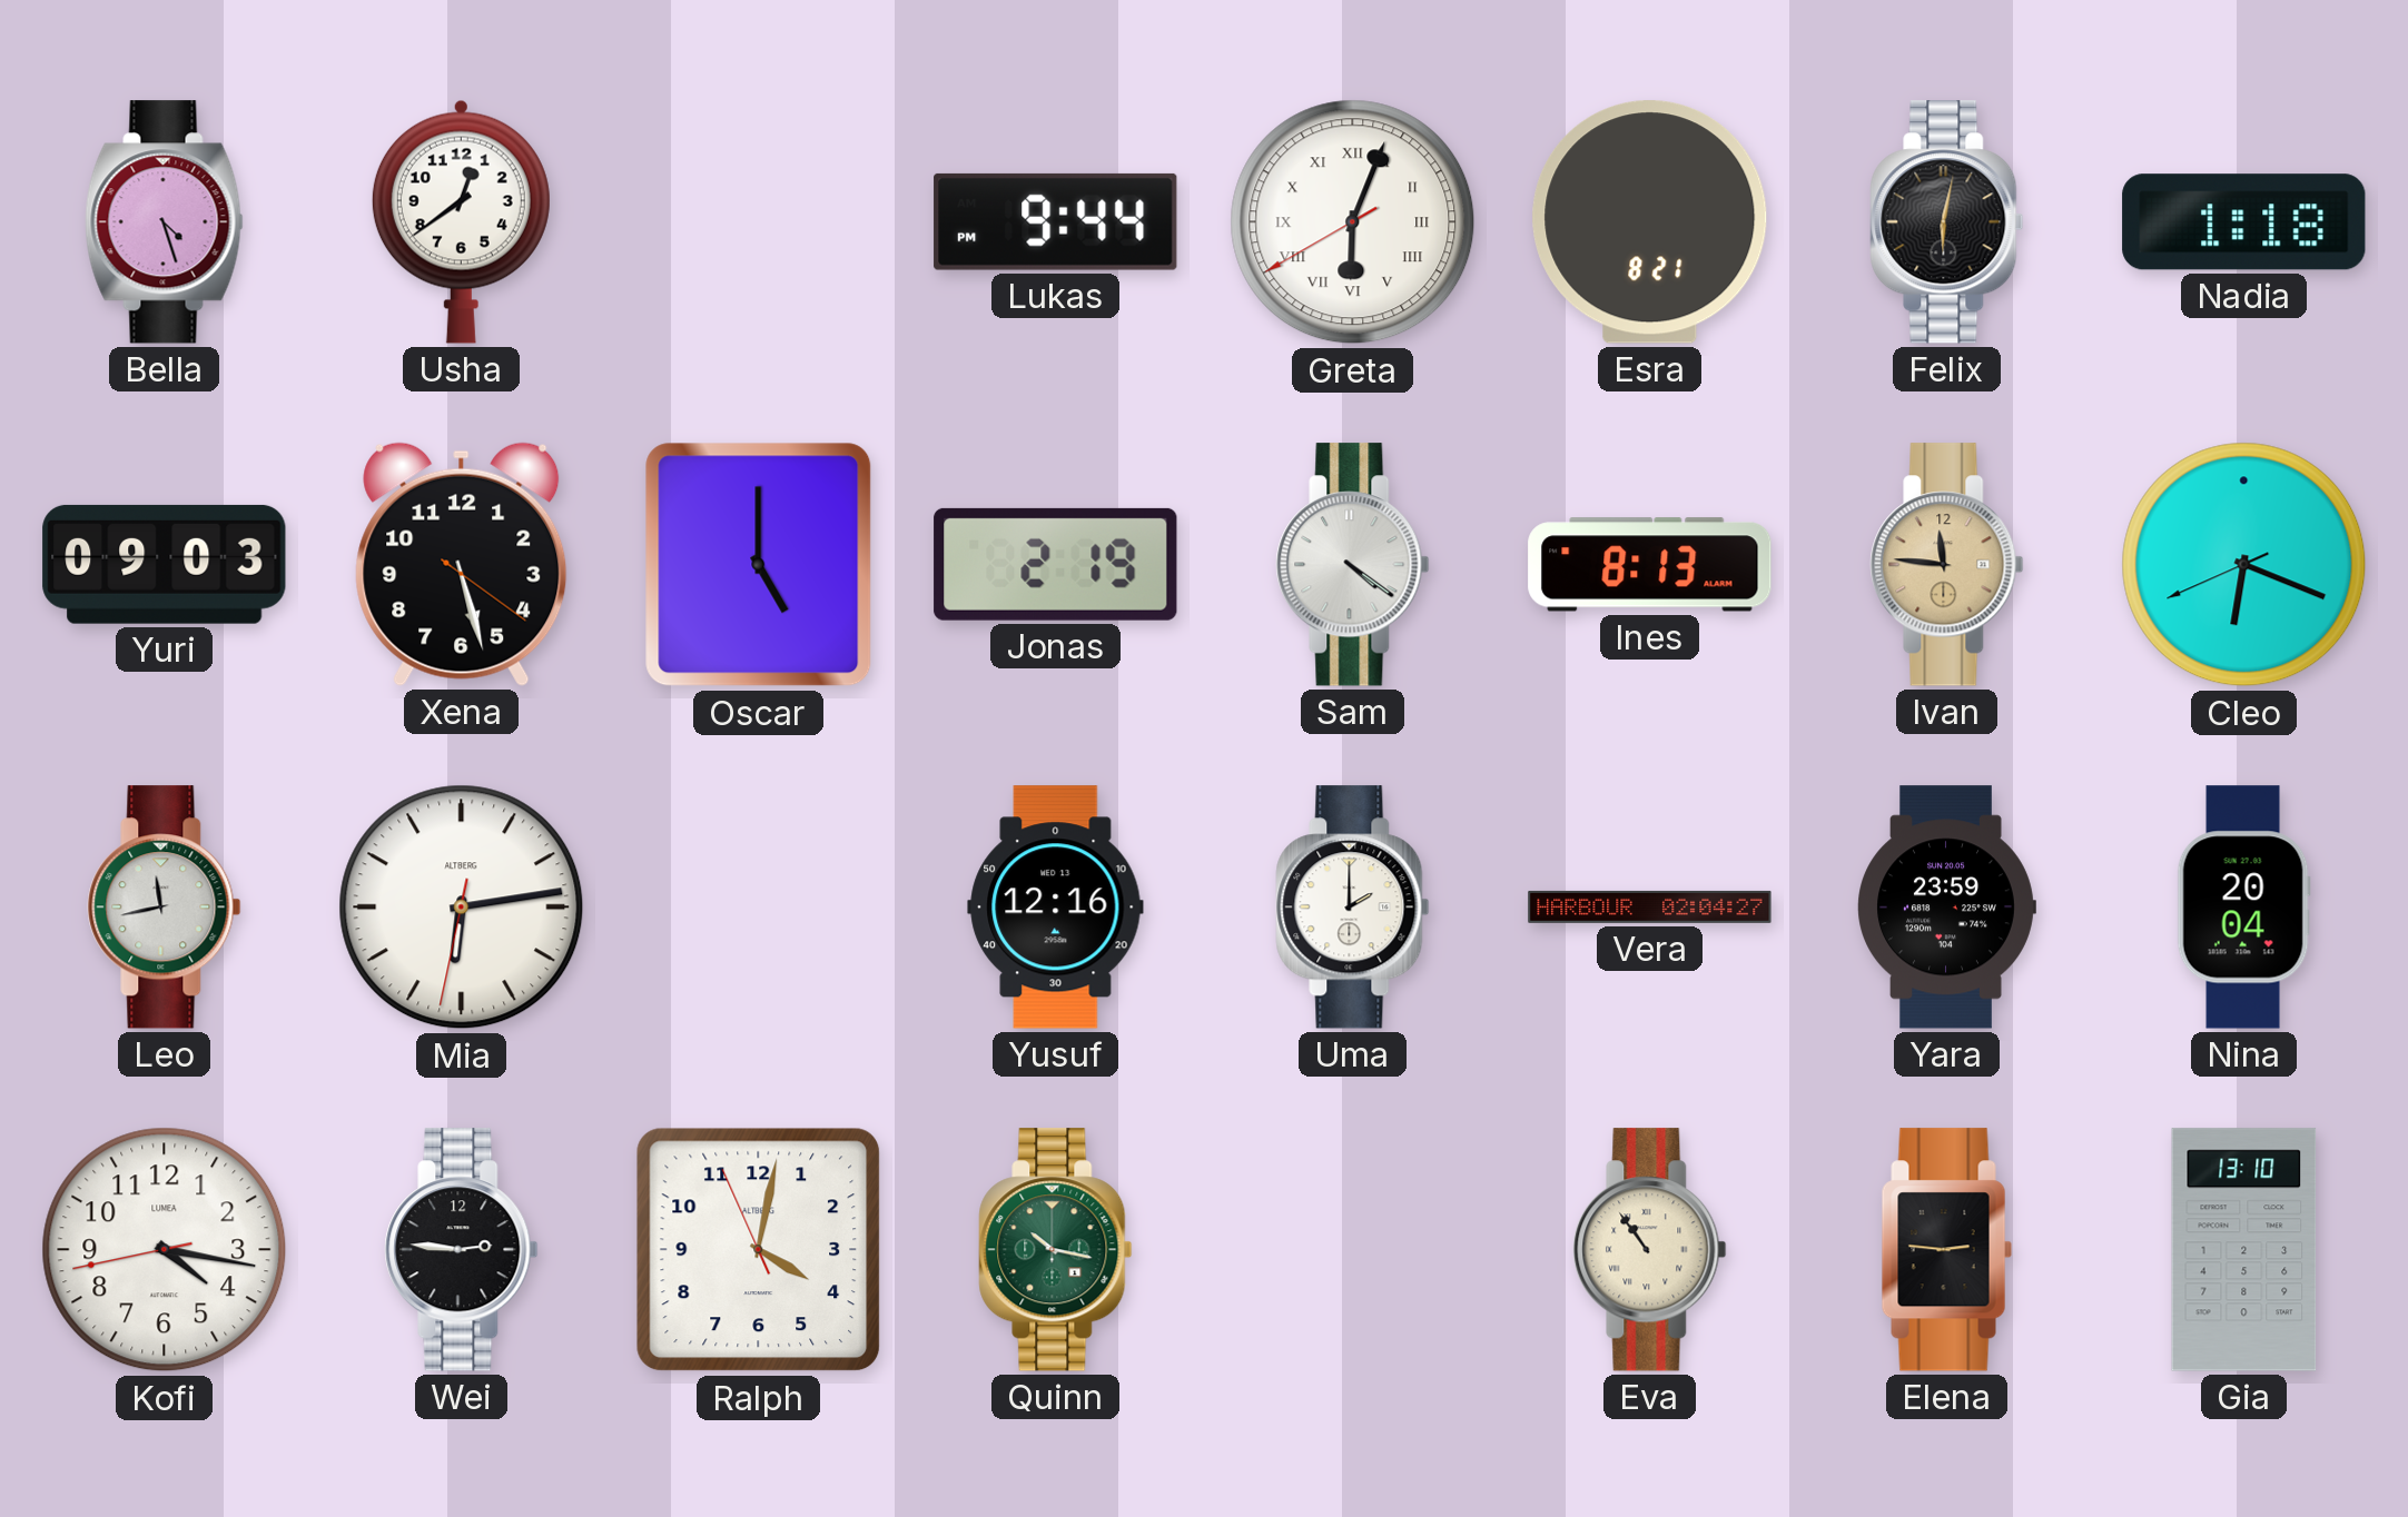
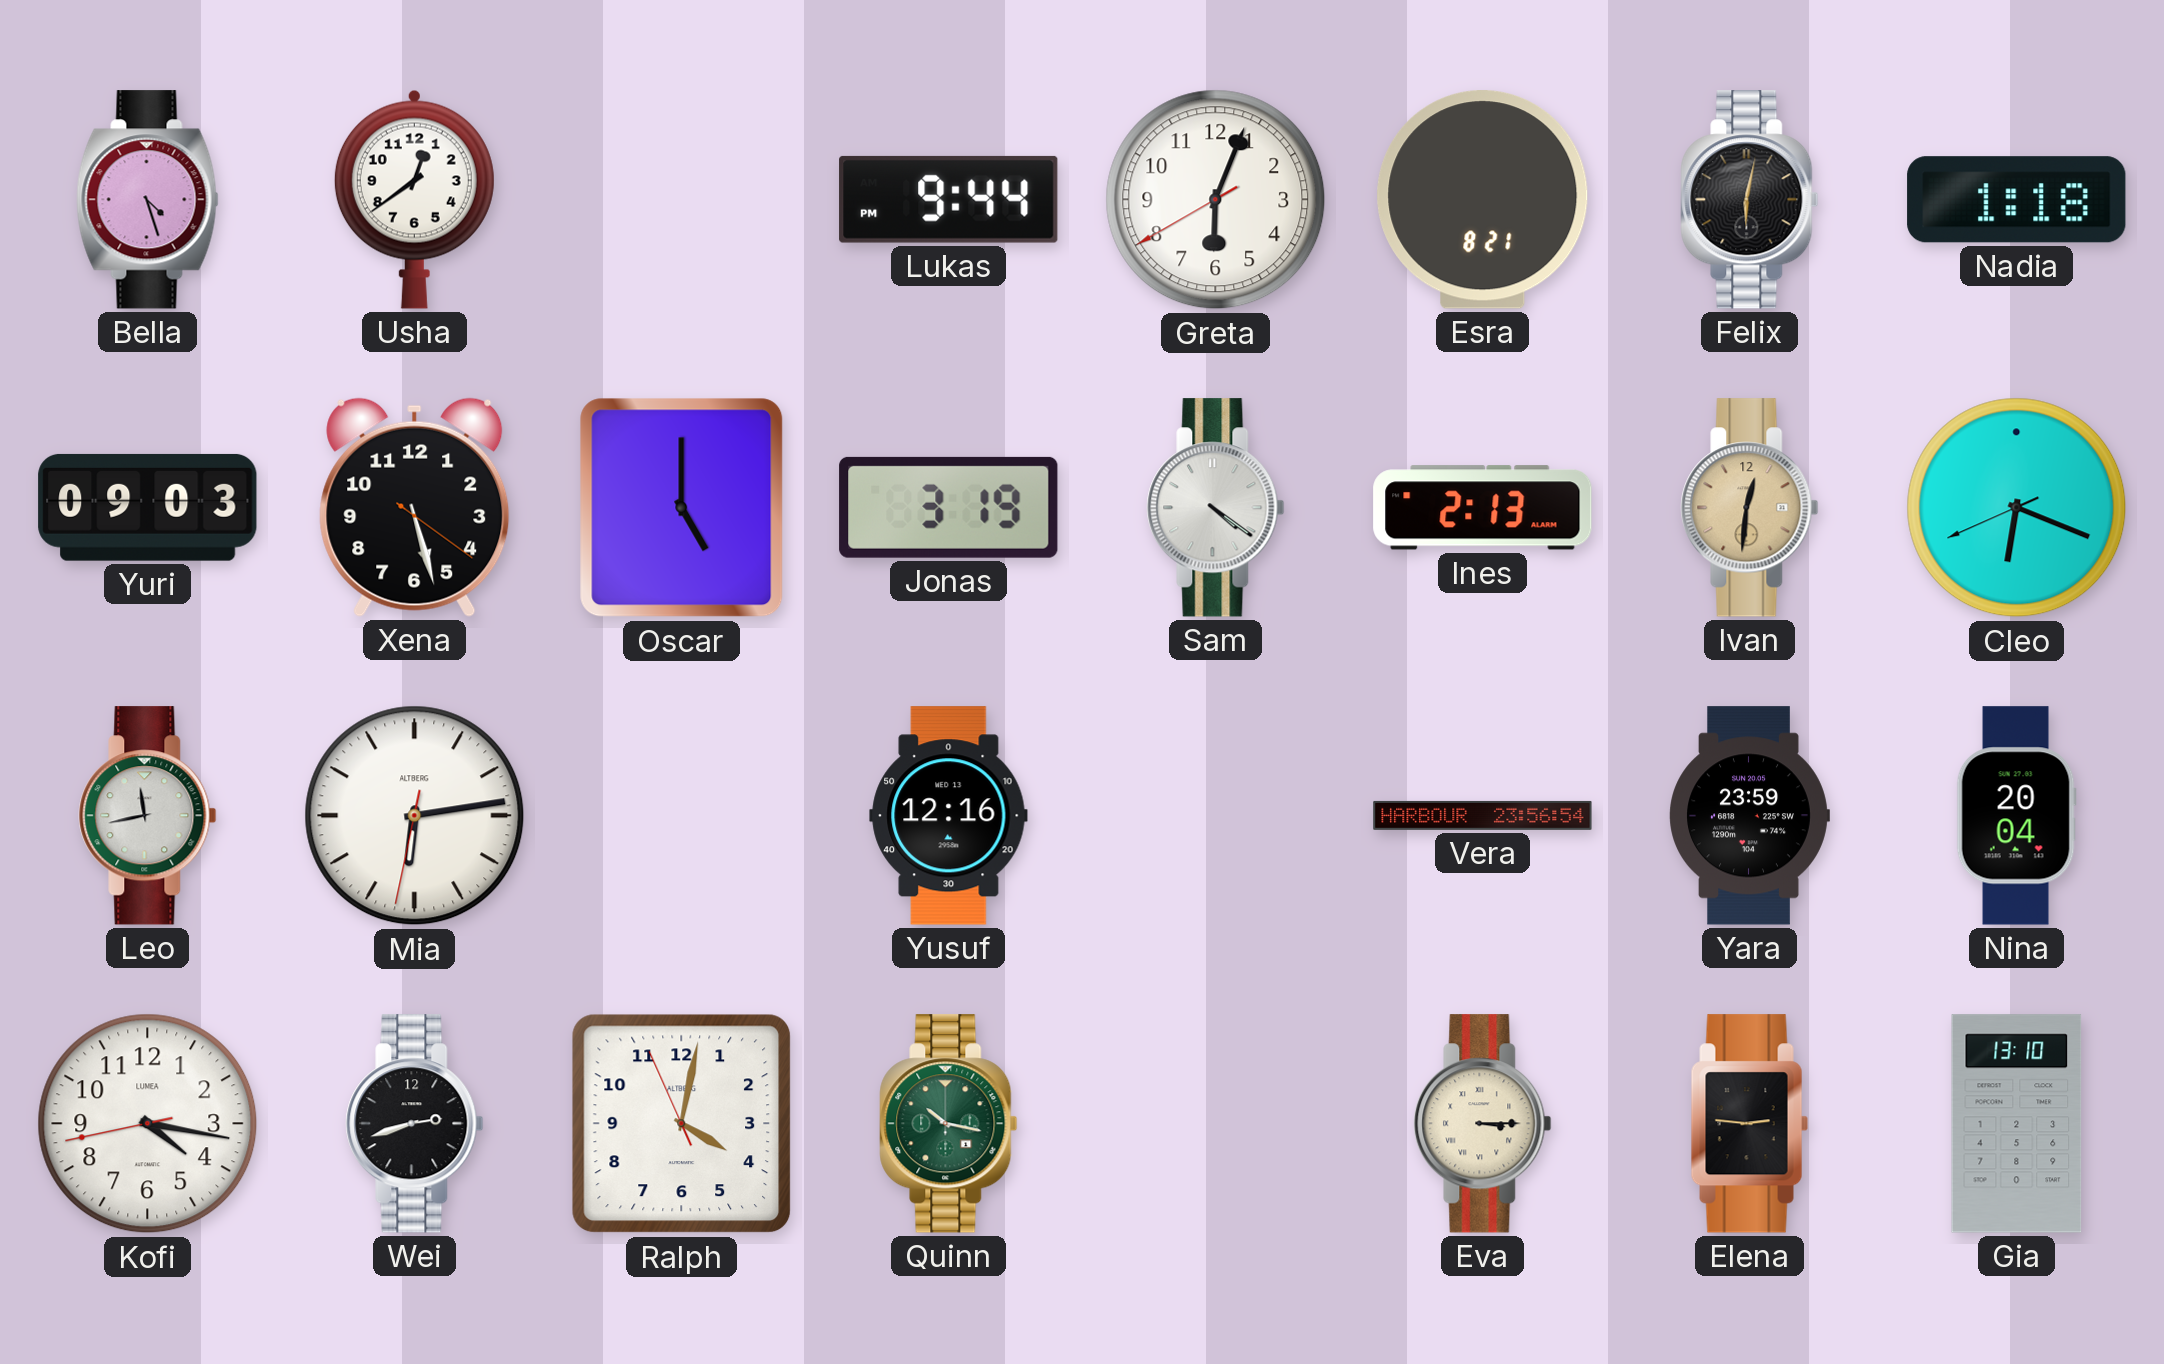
Greta numerals: Roman -> Arabic
Jonas: 2:19 -> 3:19
Ines: 8:13 -> 2:13
Ivan: 11:46 -> 12:31
Uma: 2:00 -> none
Vera: 02:04 -> 23:56
Wei: 2:46 -> 2:42
Eva: 10:54 -> 3:15
